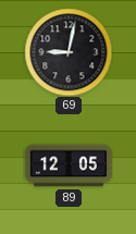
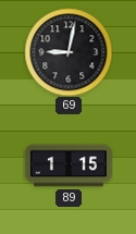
89: 12:05 -> 1:15
